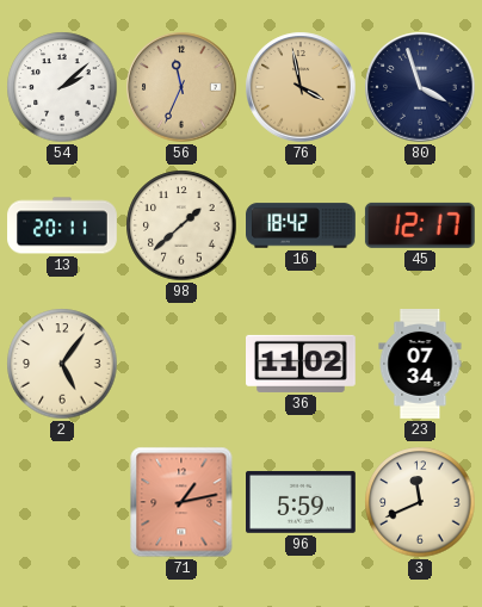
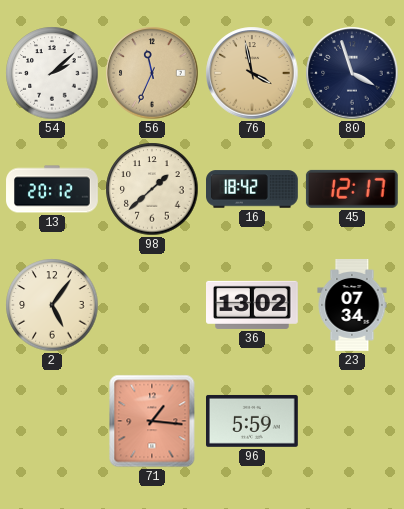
13: 20:11 -> 20:12
36: 11:02 -> 13:02
71: 1:13 -> 1:16
3: 11:41 -> none
